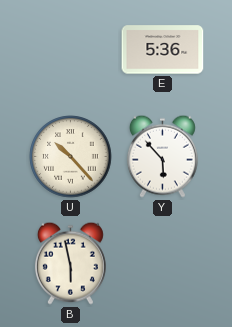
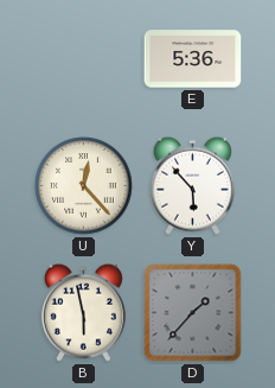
U: 10:23 -> 12:23
D: none -> 1:37
